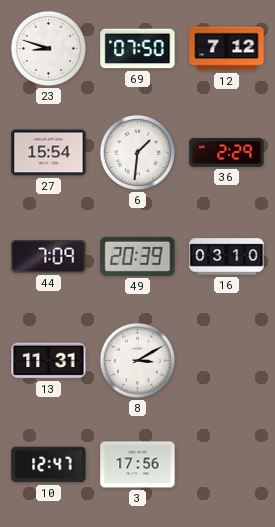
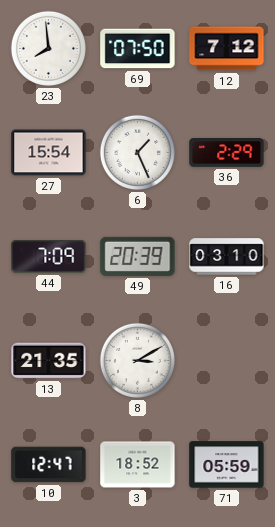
23: 8:48 -> 7:59
6: 1:31 -> 1:26
13: 11:31 -> 21:35
3: 17:56 -> 18:52
71: none -> 05:59
